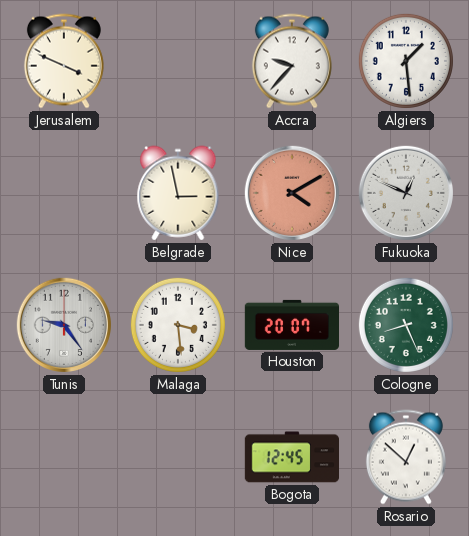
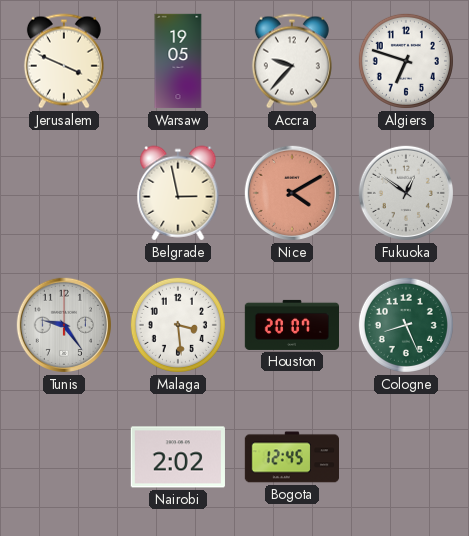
Warsaw: none -> 19:05
Algiers: 1:29 -> 6:48
Fukuoka: 12:49 -> 12:51
Nairobi: none -> 2:02
Rosario: 12:52 -> none
